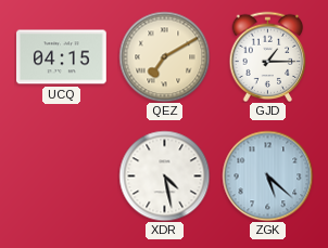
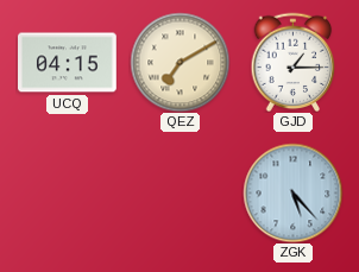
XDR: 4:28 -> none
ZGK: 5:22 -> 5:23
